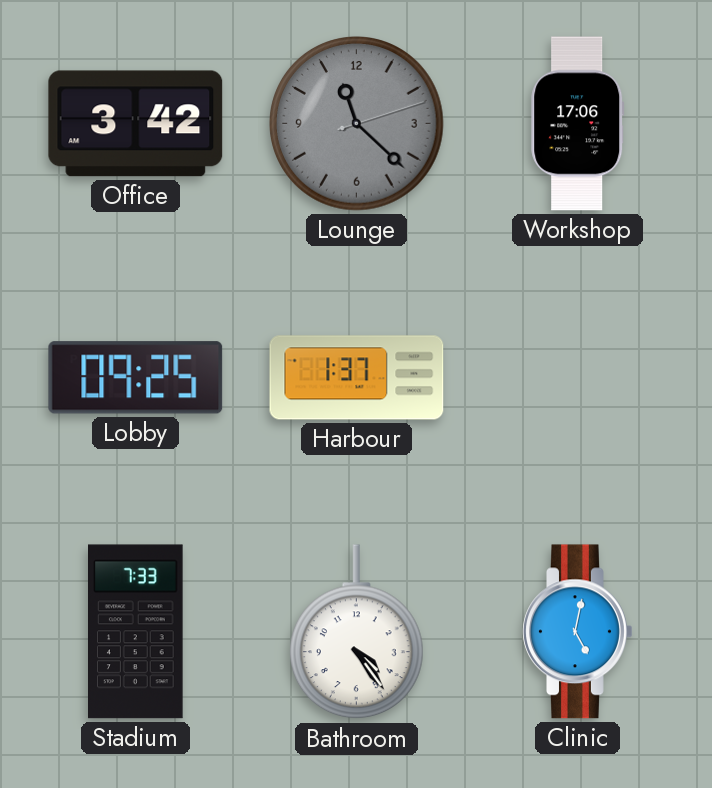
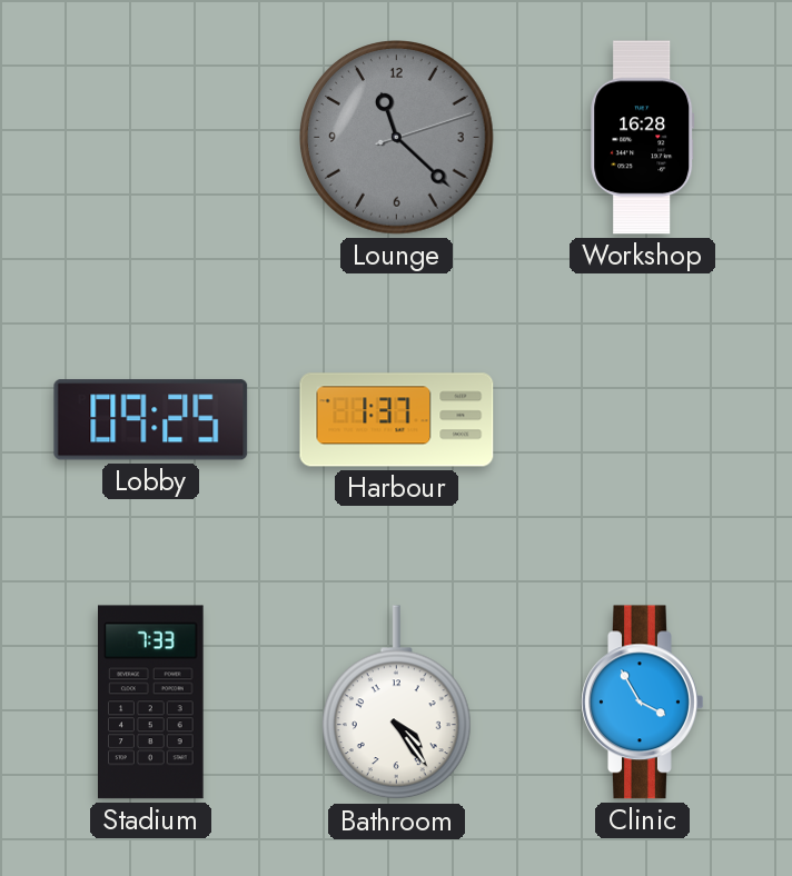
Office: 3:42 -> none
Workshop: 17:06 -> 16:28
Clinic: 5:02 -> 3:55
